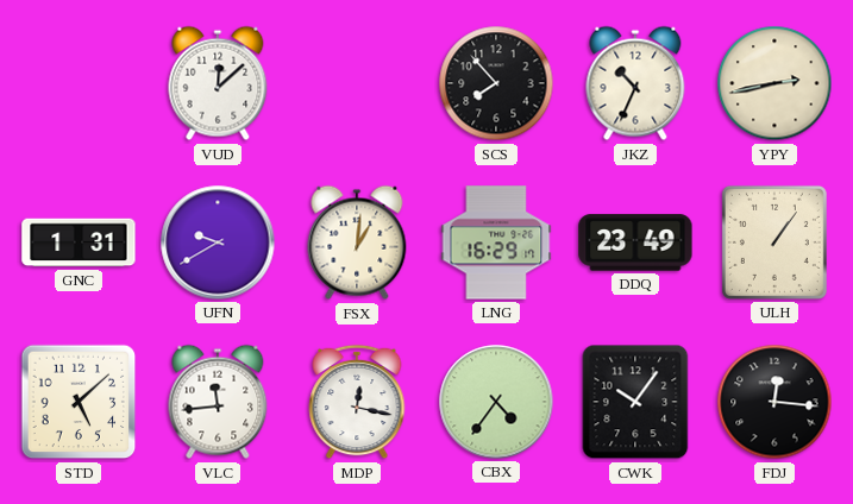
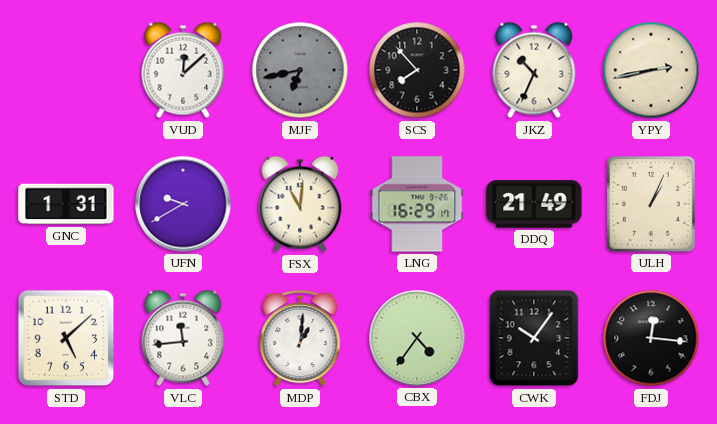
MJF: none -> 6:43
FSX: 1:01 -> 11:01
DDQ: 23:49 -> 21:49
ULH: 1:06 -> 1:04
MDP: 12:17 -> 1:01
